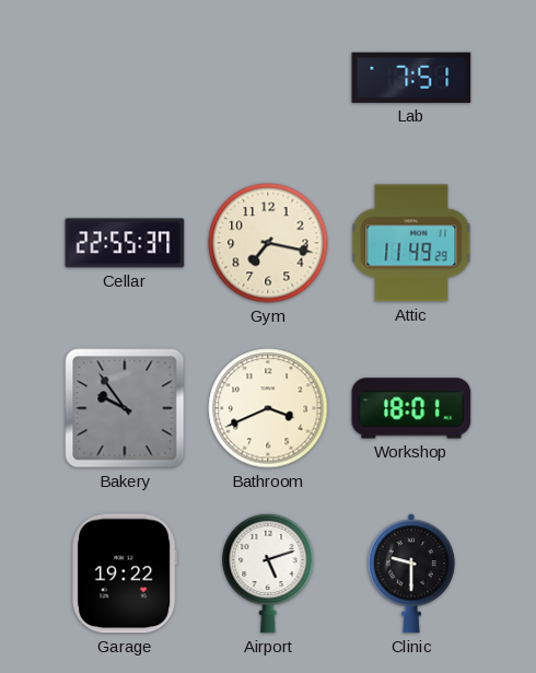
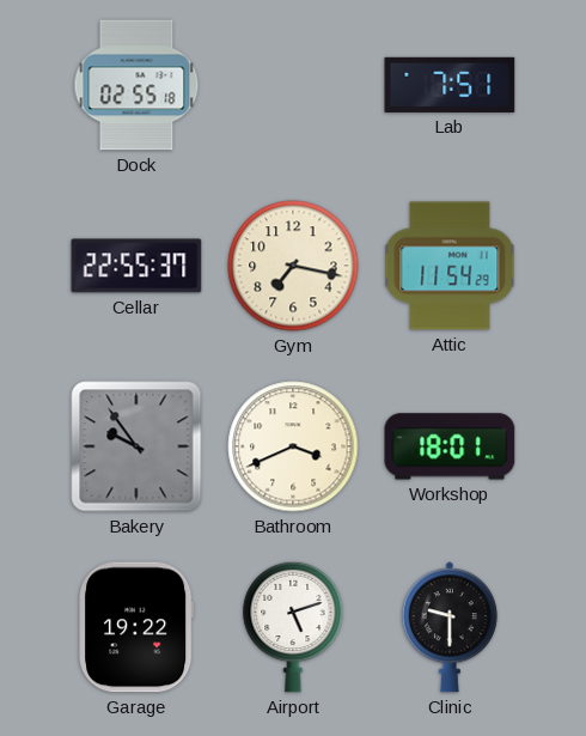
Dock: none -> 02:55
Attic: 11:49 -> 11:54
